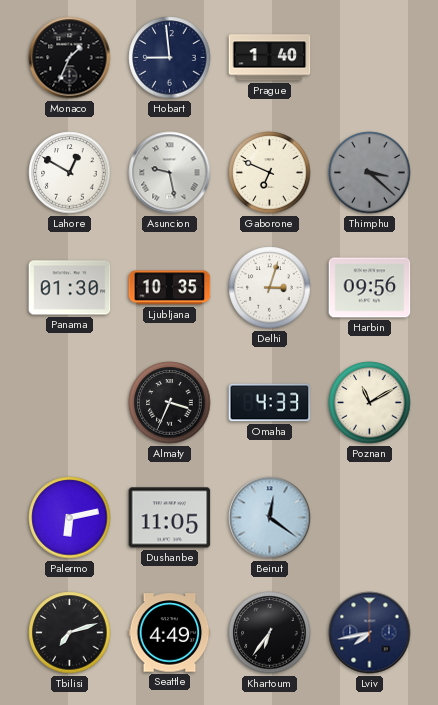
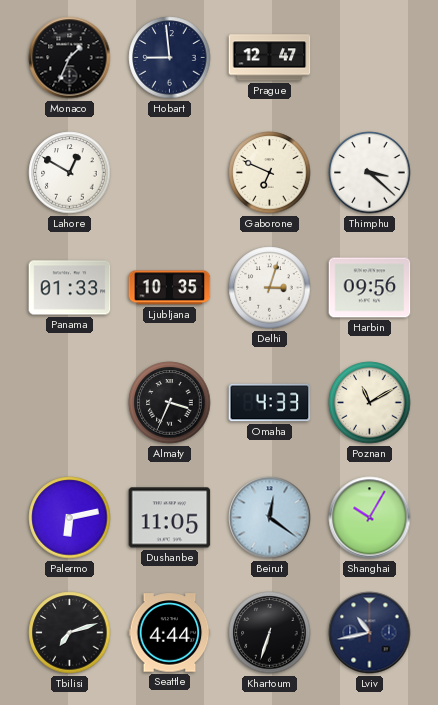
Prague: 1:40 -> 12:47
Asuncion: 9:28 -> none
Thimphu dial: grey -> white
Panama: 01:30 -> 01:33
Shanghai: none -> 10:05
Seattle: 4:49 -> 4:44
Khartoum: 6:36 -> 6:33
Lviv: 7:43 -> 10:43
